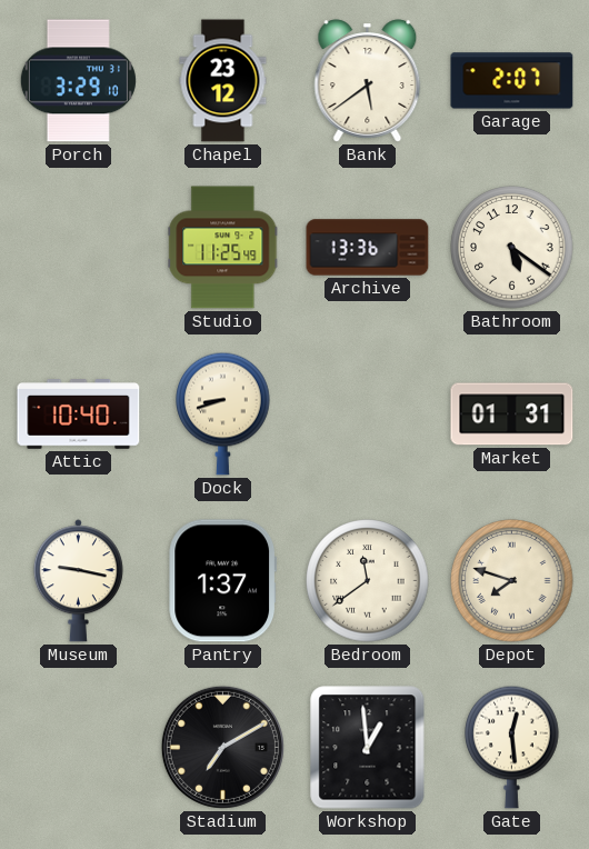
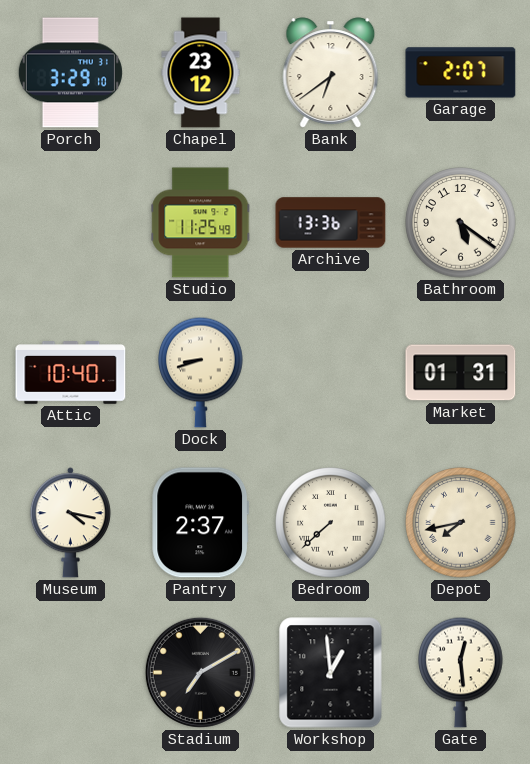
Bank: 5:39 -> 6:39
Museum: 9:17 -> 4:17
Pantry: 1:37 -> 2:37
Bedroom: 11:39 -> 7:38
Depot: 7:48 -> 7:43
